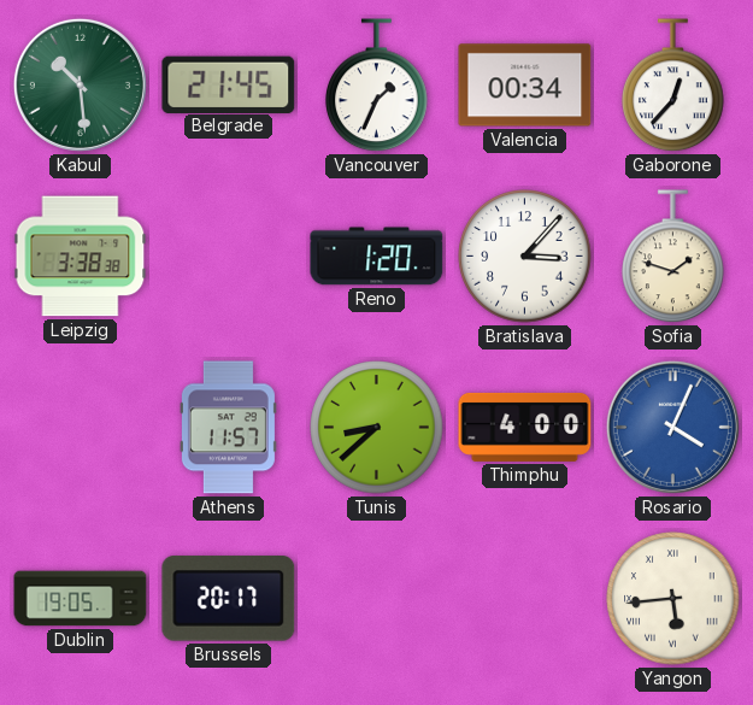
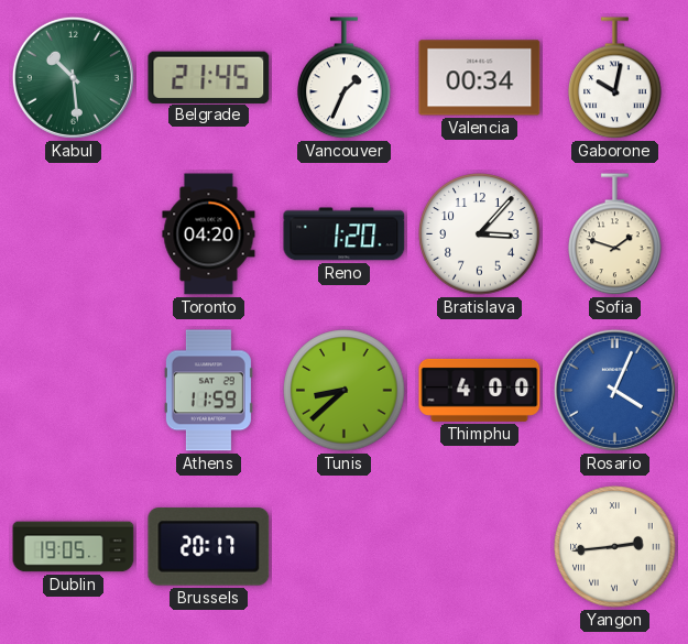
Gaborone: 12:37 -> 10:02
Leipzig: 3:38 -> none
Toronto: none -> 04:20
Athens: 11:57 -> 11:59
Yangon: 5:44 -> 2:44
